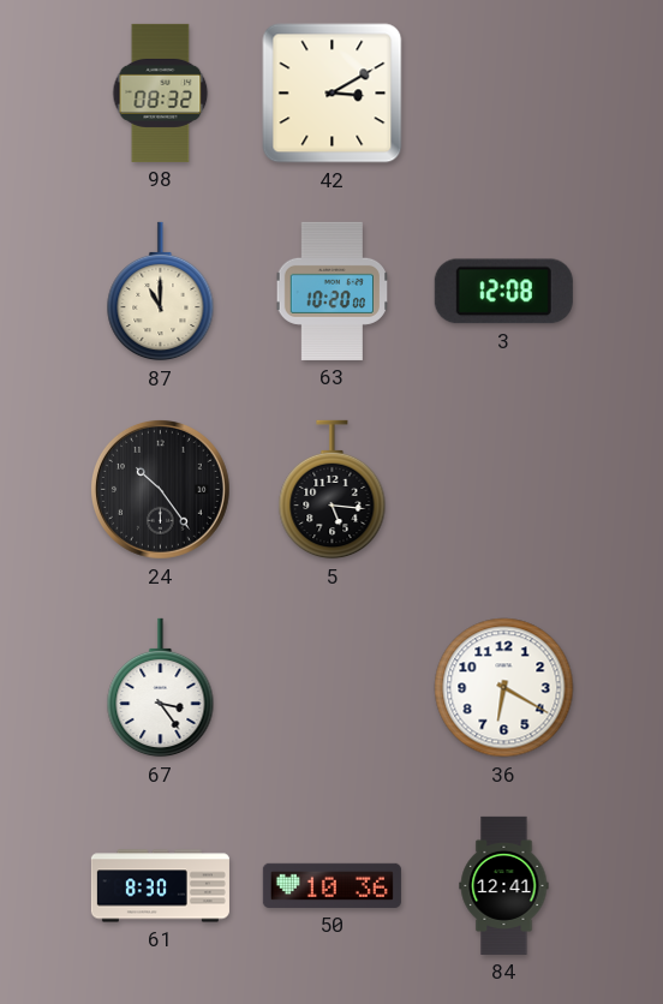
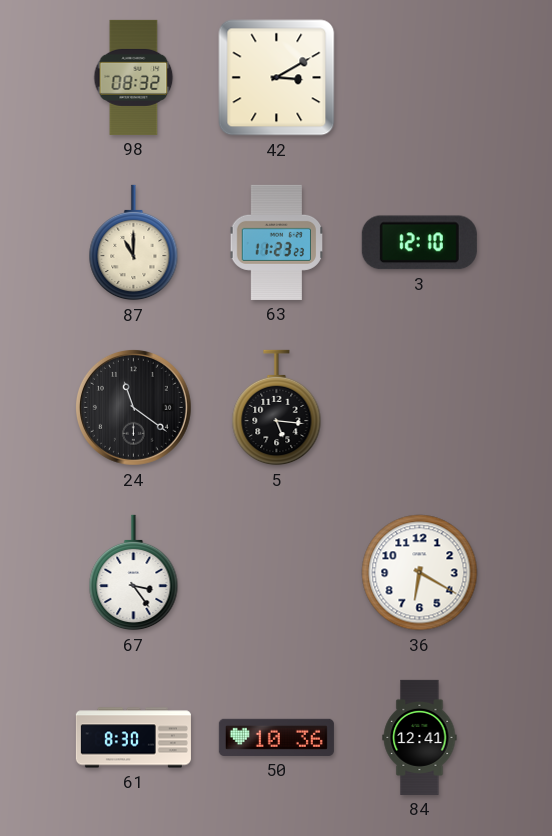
63: 10:20 -> 11:23
3: 12:08 -> 12:10
24: 10:24 -> 11:21
